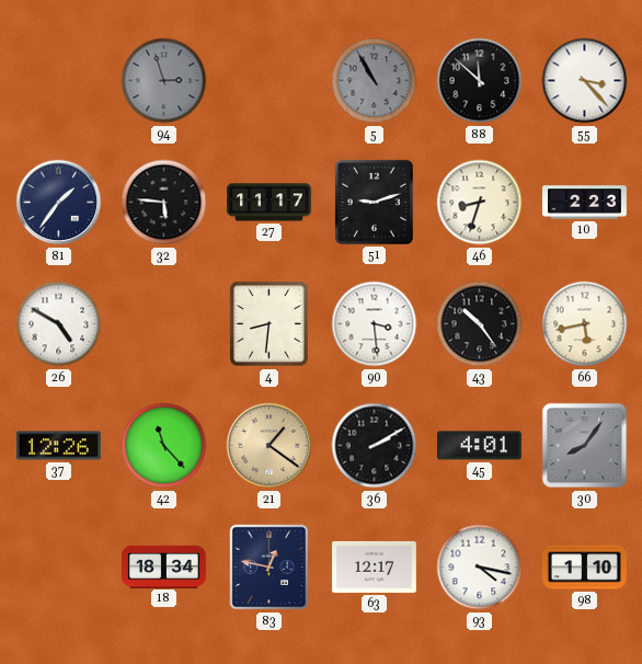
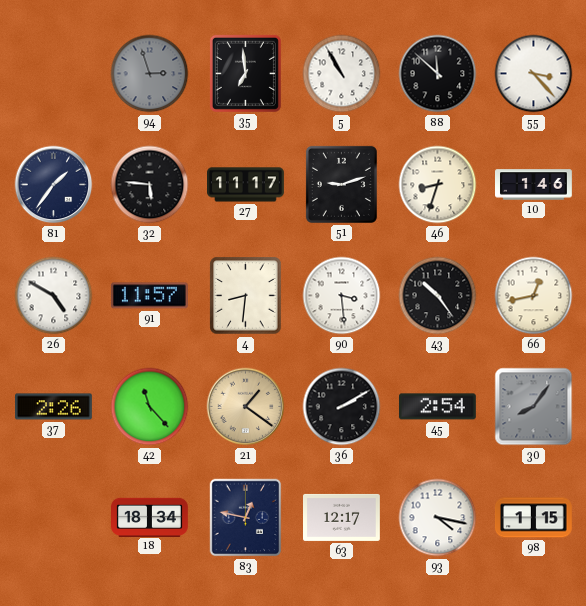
35: none -> 6:59
5 dial: grey -> white
10: 2:23 -> 1:46
91: none -> 11:57
66: 5:43 -> 12:43
37: 12:26 -> 2:26
45: 4:01 -> 2:54
98: 1:10 -> 1:15
